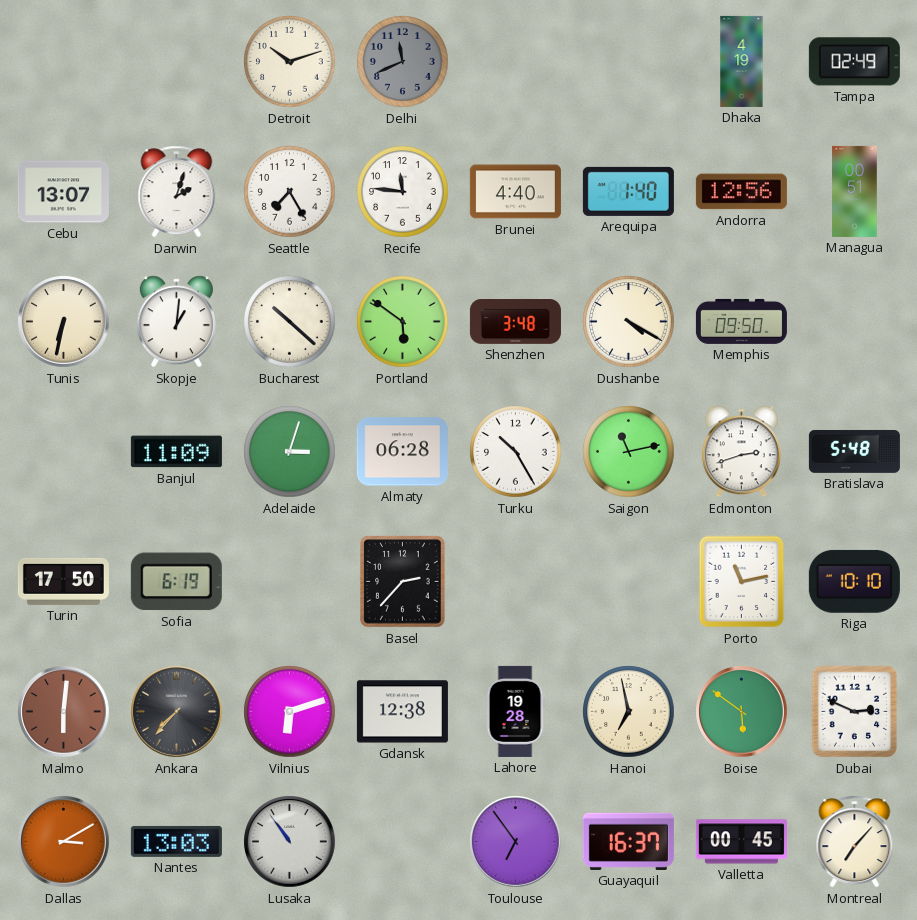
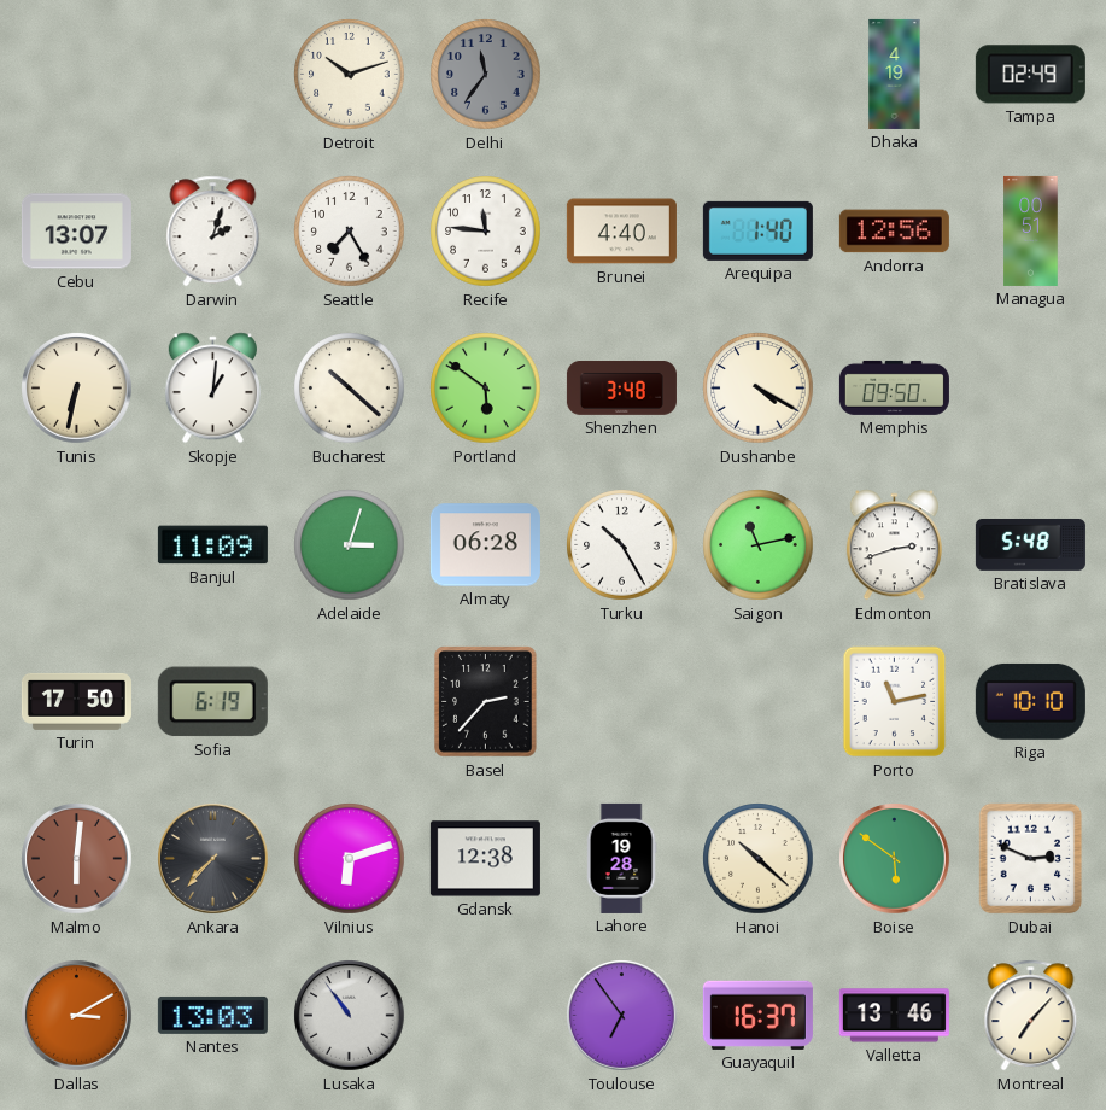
Delhi: 11:41 -> 11:36
Hanoi: 6:58 -> 10:22
Valletta: 00:45 -> 13:46
